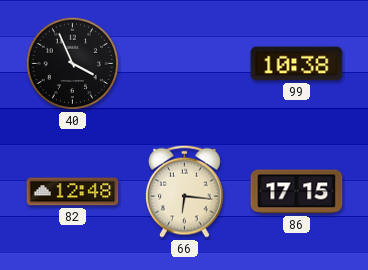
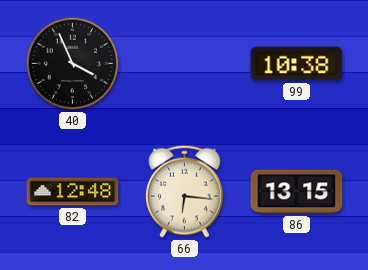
86: 17:15 -> 13:15
